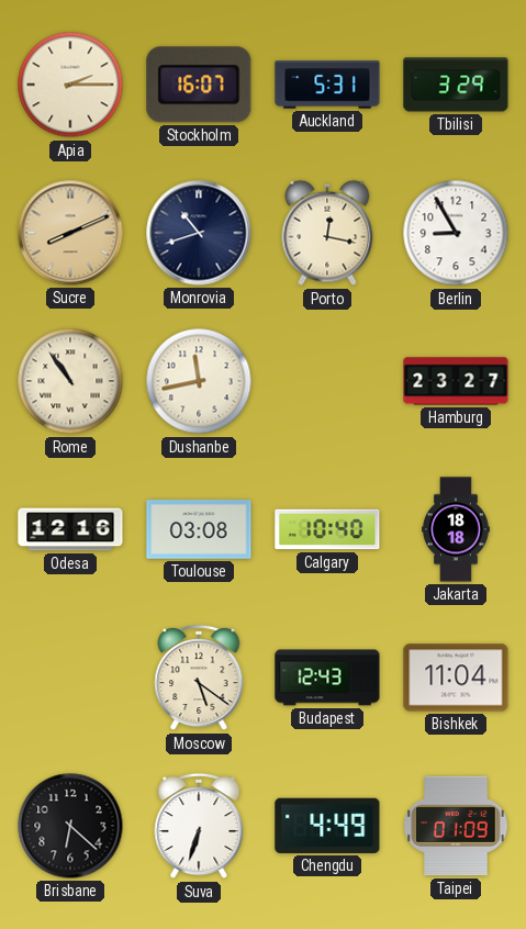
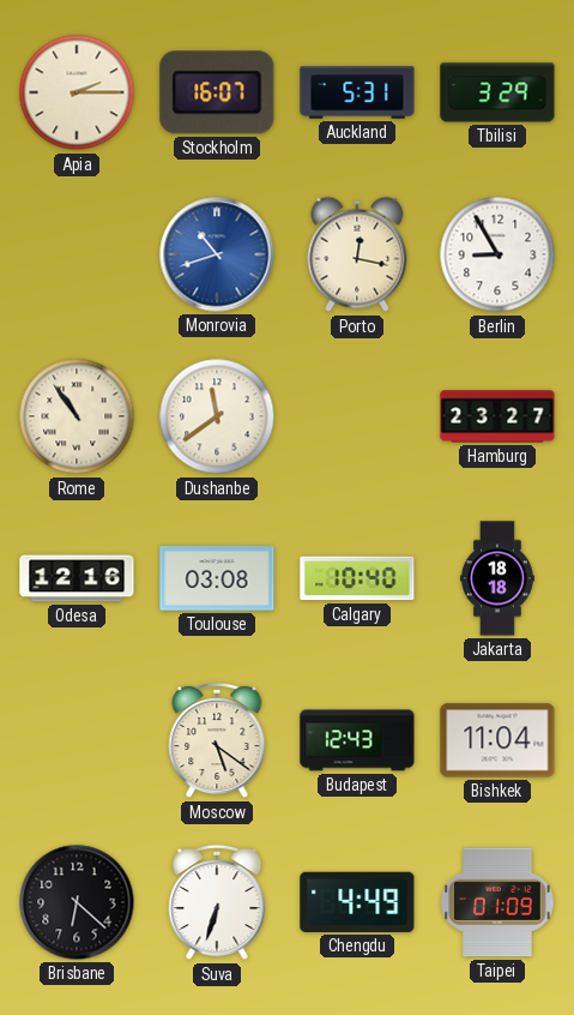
Sucre: 8:11 -> none
Monrovia dial: navy -> blue
Dushanbe: 11:43 -> 11:39
